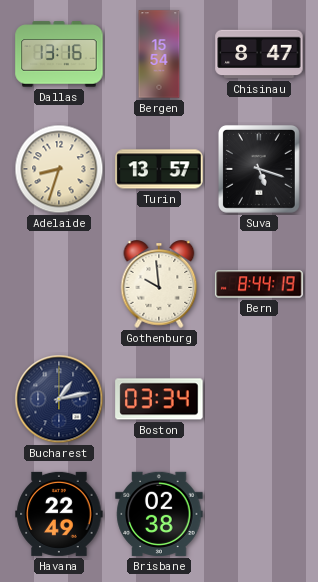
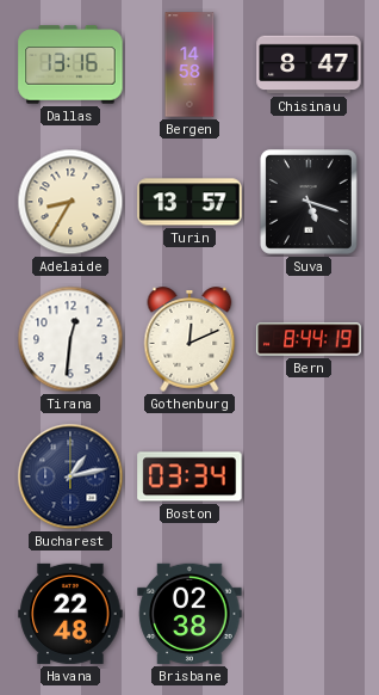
Bergen: 15:54 -> 14:58
Adelaide: 8:33 -> 8:35
Tirana: none -> 12:31
Gothenburg: 9:59 -> 12:11
Havana: 22:49 -> 22:48
